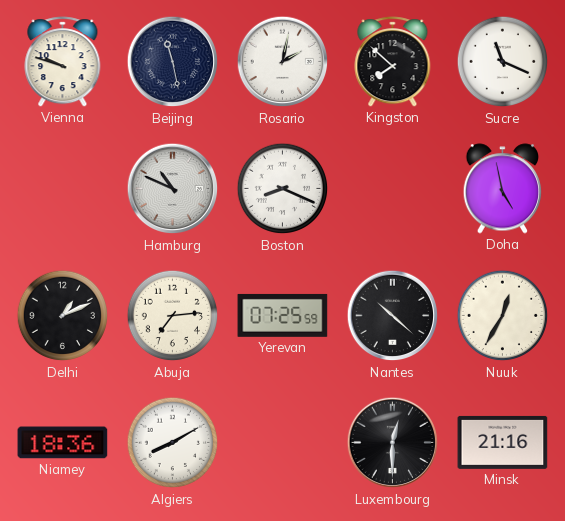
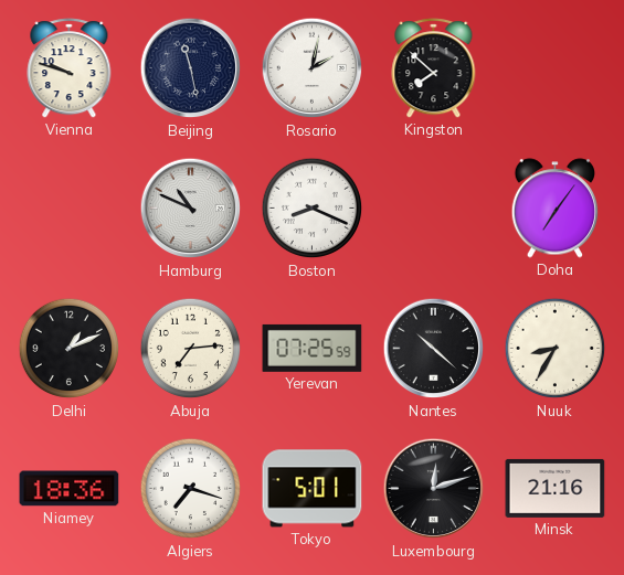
Sucre: 11:19 -> none
Doha: 4:58 -> 7:06
Nuuk: 12:35 -> 8:35
Algiers: 8:10 -> 7:18
Tokyo: none -> 5:01
Luxembourg: 12:30 -> 12:12
